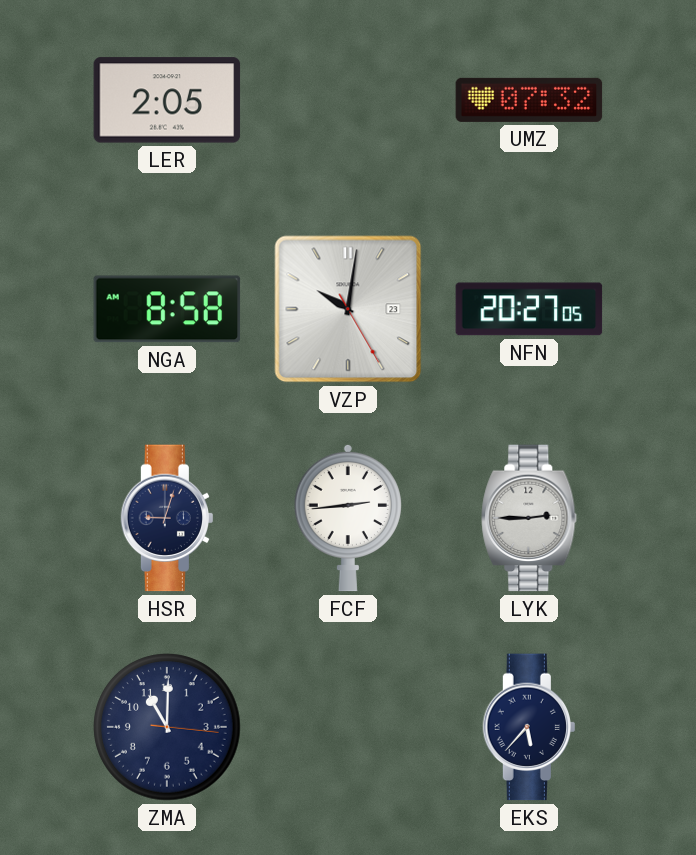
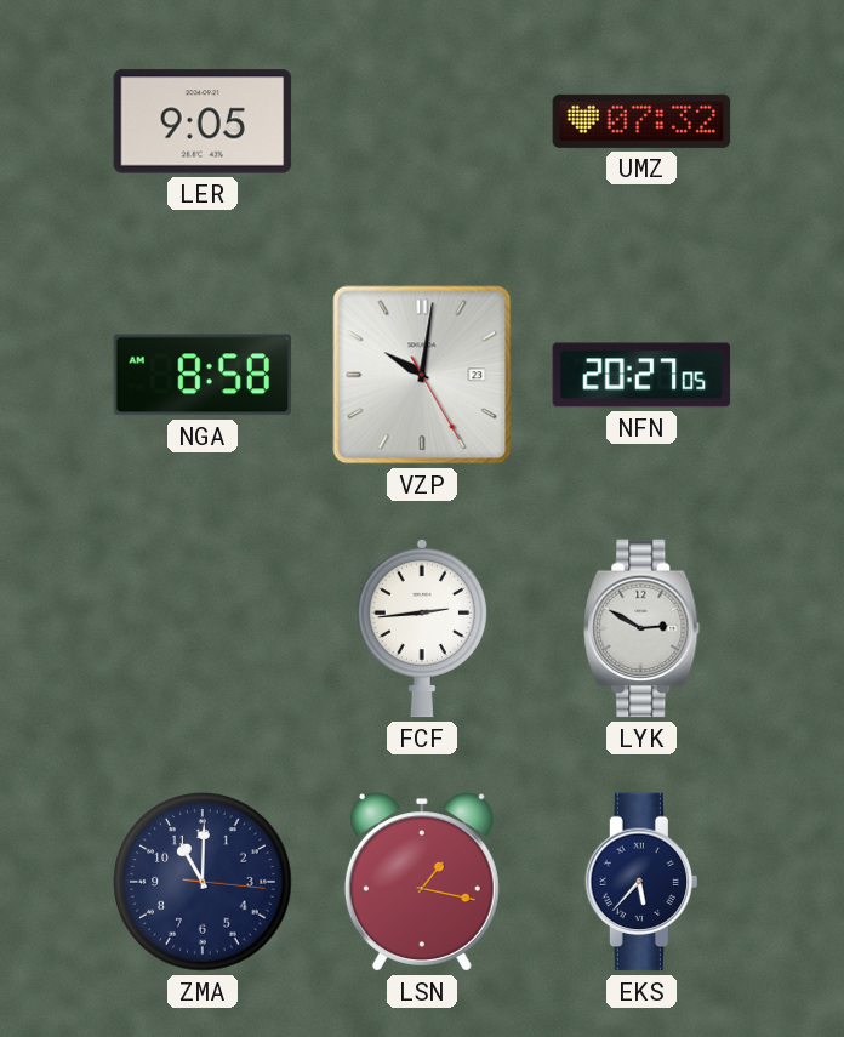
LER: 2:05 -> 9:05
HSR: 9:03 -> none
LYK: 2:45 -> 2:50
LSN: none -> 1:17
